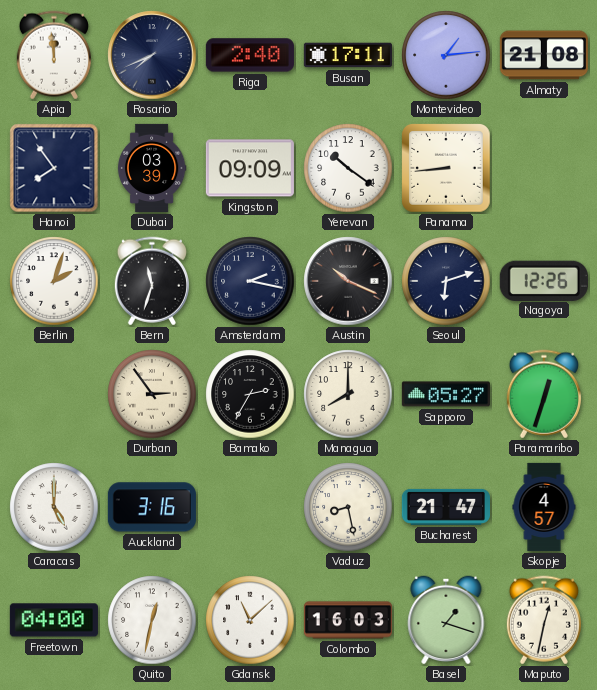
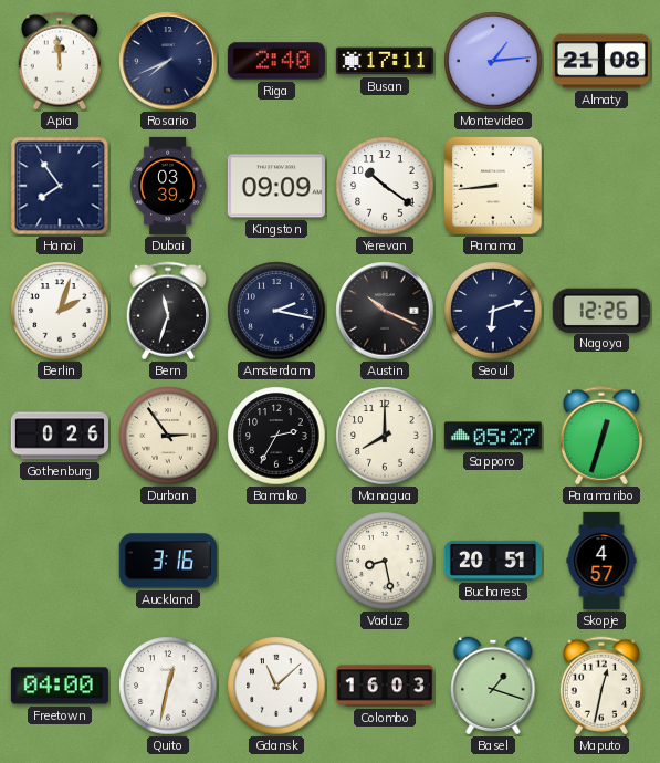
Gothenburg: none -> 0:26
Caracas: 5:00 -> none
Bucharest: 21:47 -> 20:51
